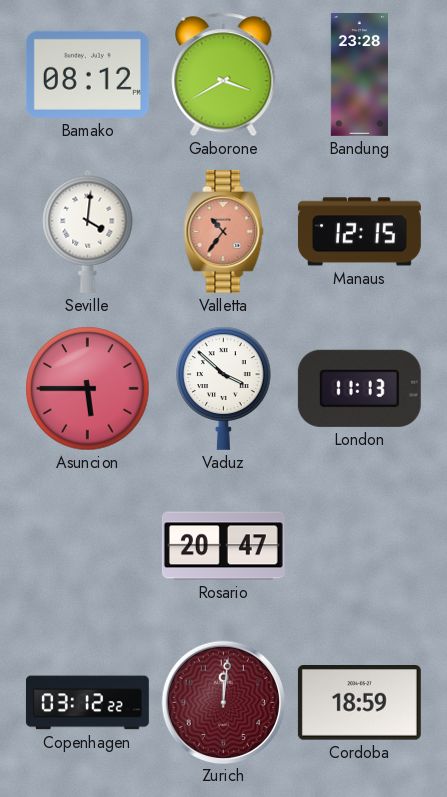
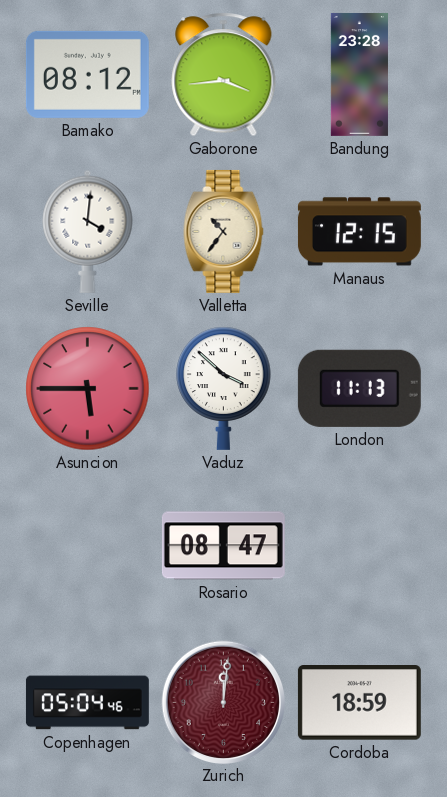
Gaborone: 3:40 -> 3:44
Valletta dial: salmon -> cream
Rosario: 20:47 -> 08:47
Copenhagen: 03:12 -> 05:04
